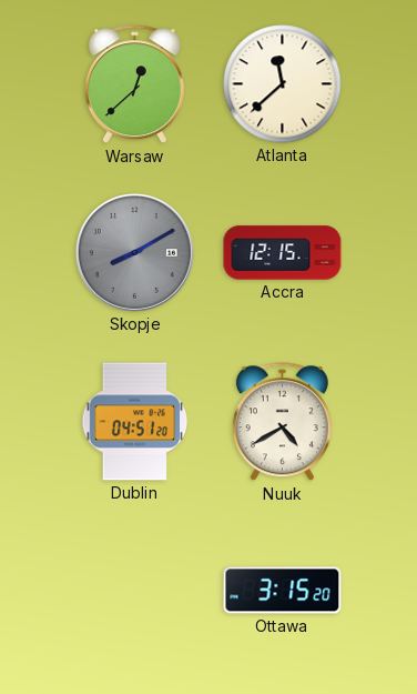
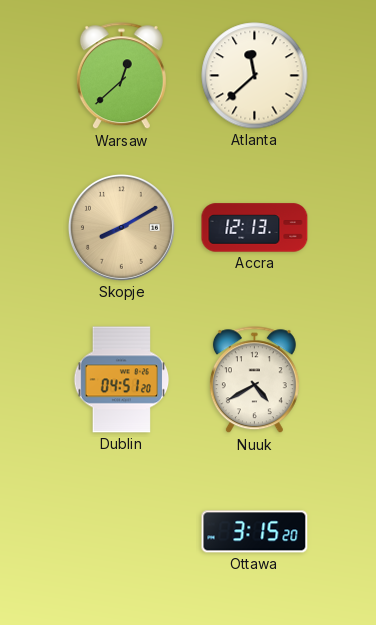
Skopje dial: grey -> champagne
Accra: 12:15 -> 12:13
